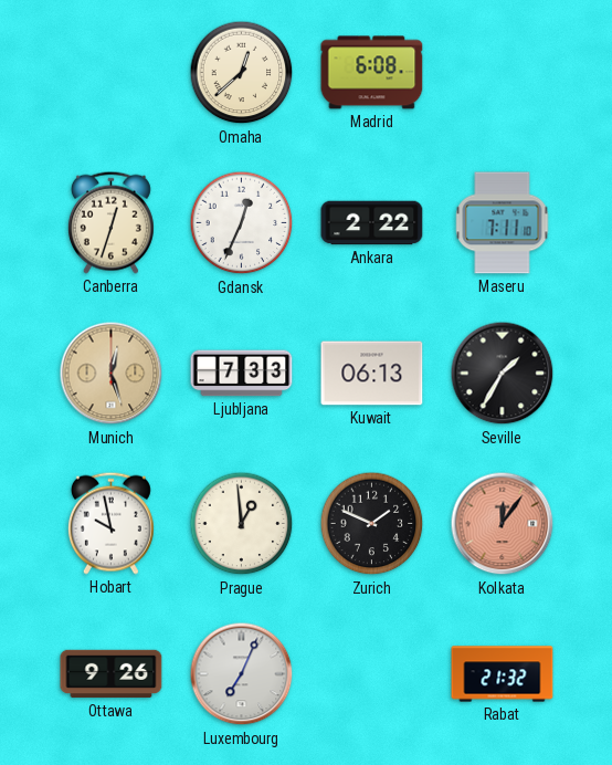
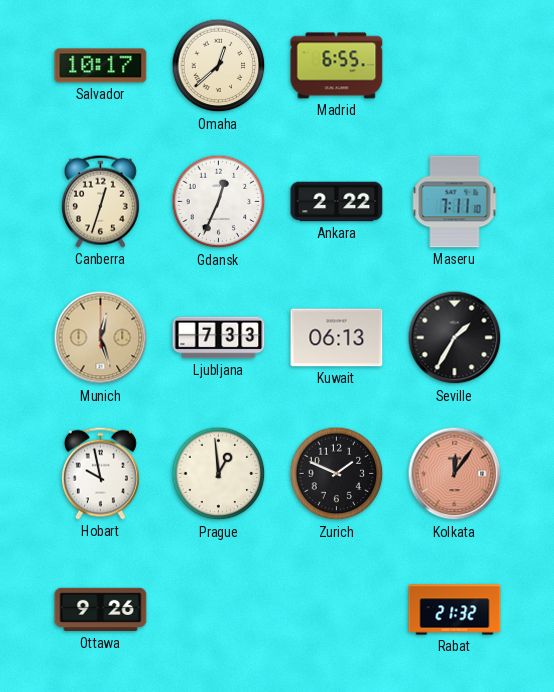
Salvador: none -> 10:17
Madrid: 6:08 -> 6:55
Luxembourg: 7:04 -> none
